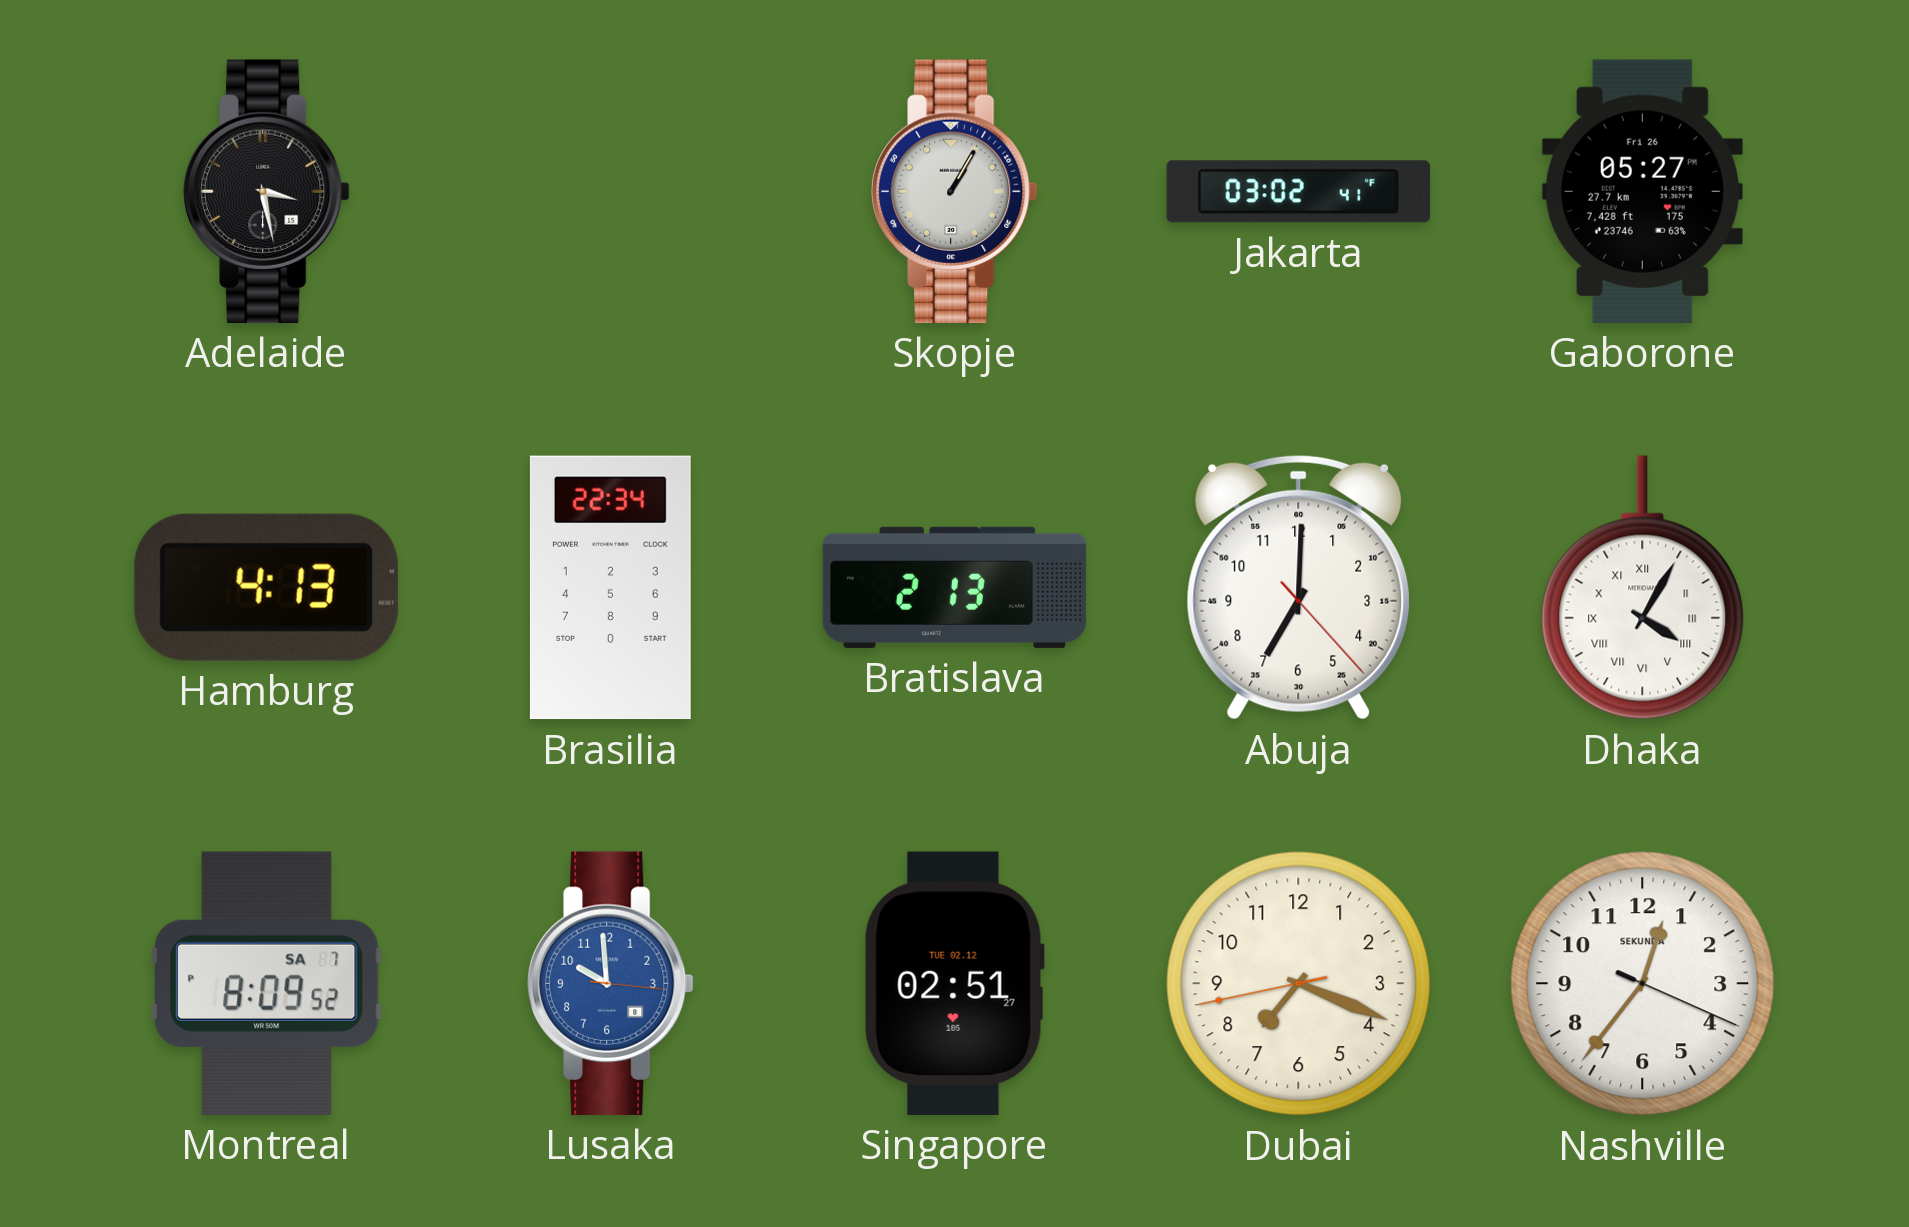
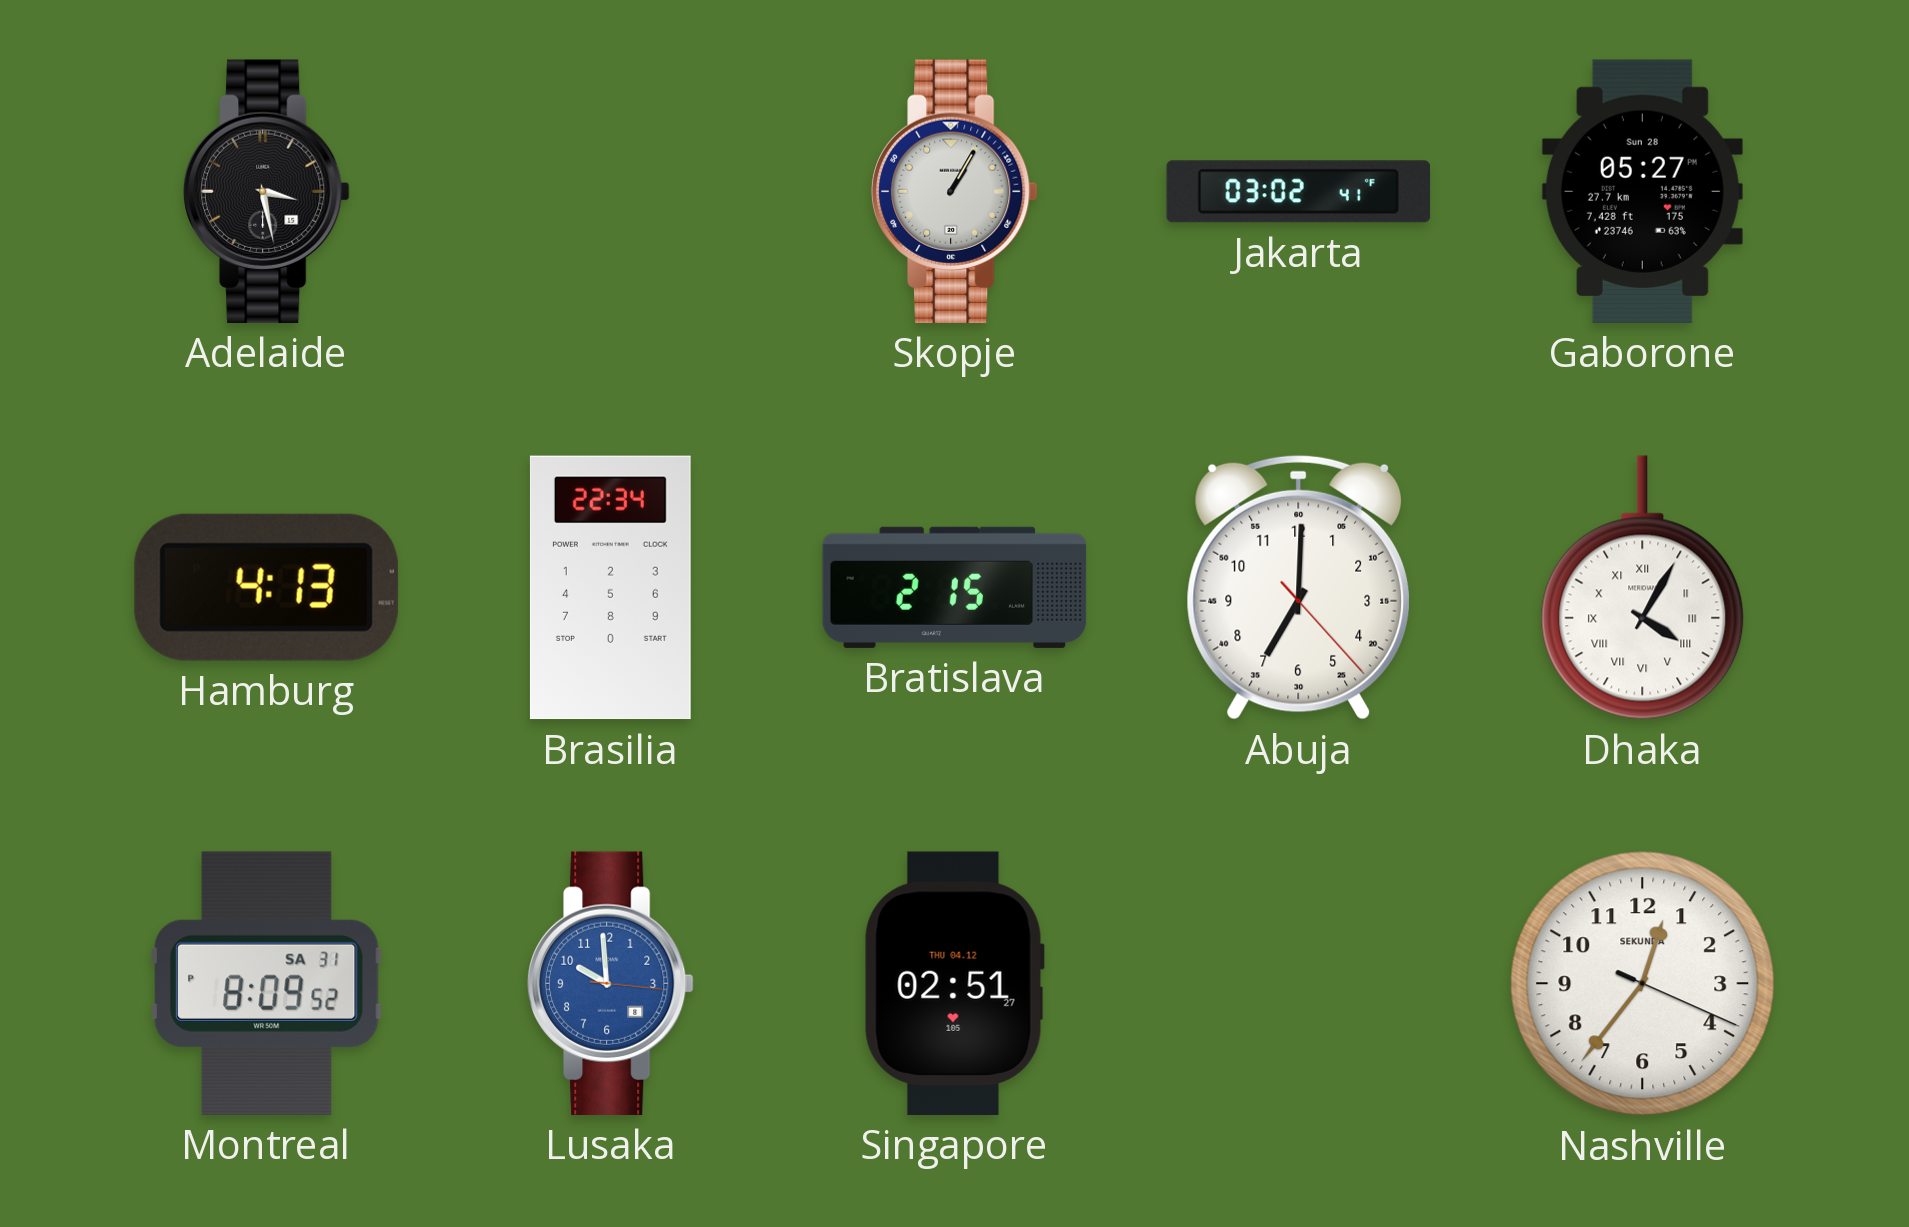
Gaborone date: Fri 26 -> Sun 28
Bratislava: 2:13 -> 2:15
Montreal date: SA 7 -> SA 31
Singapore date: TUE 02.12 -> THU 04.12
Dubai: 7:18 -> none
